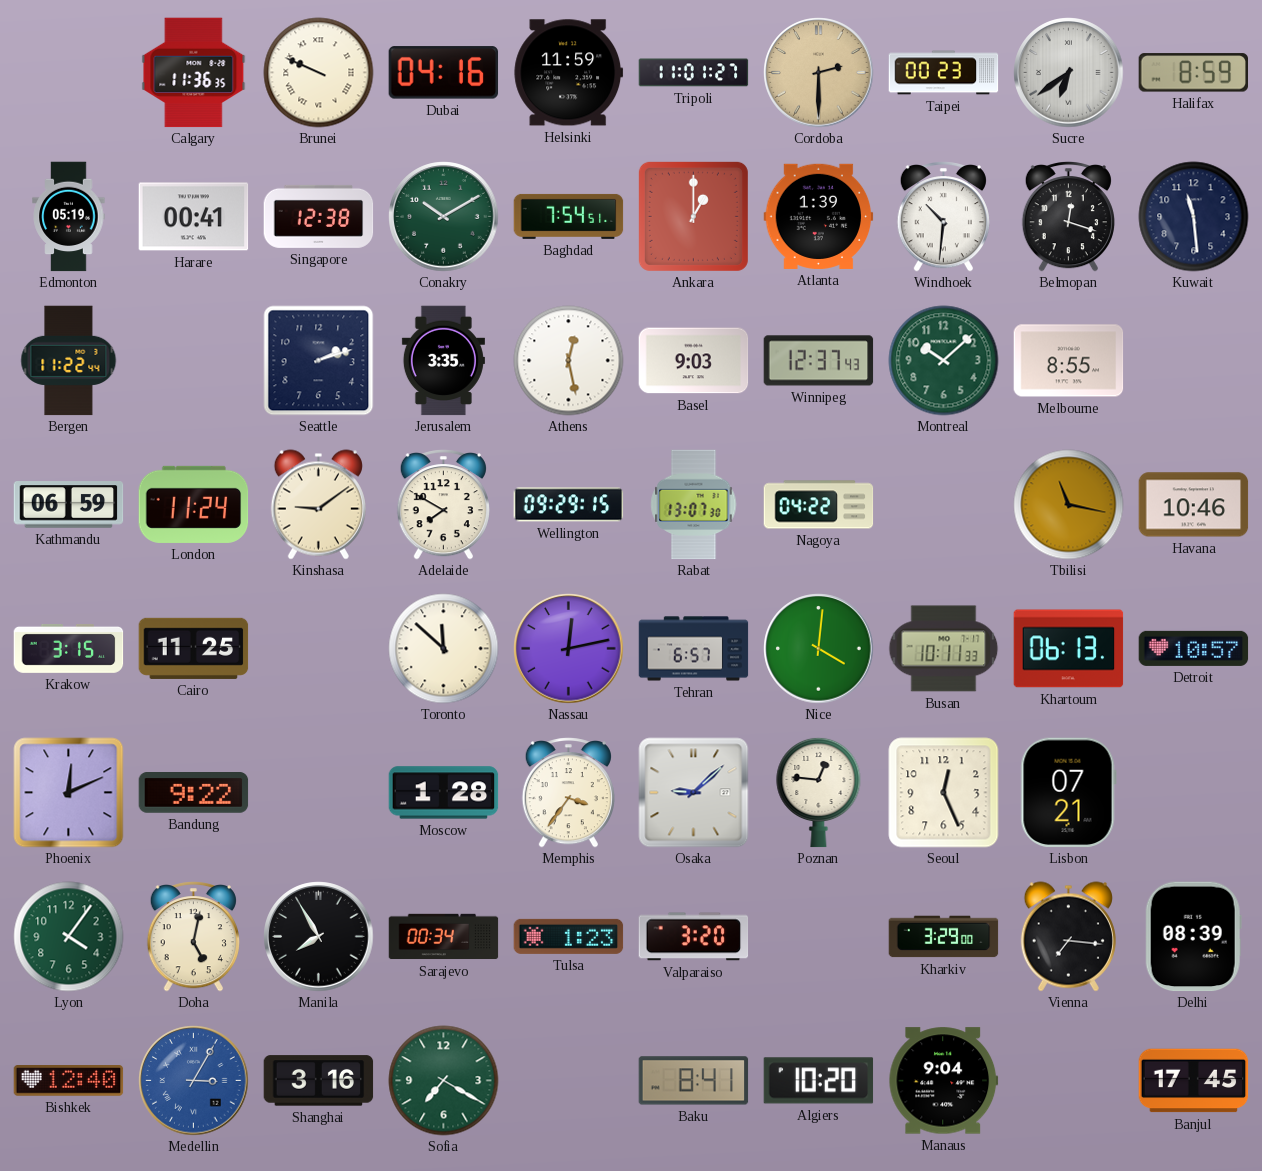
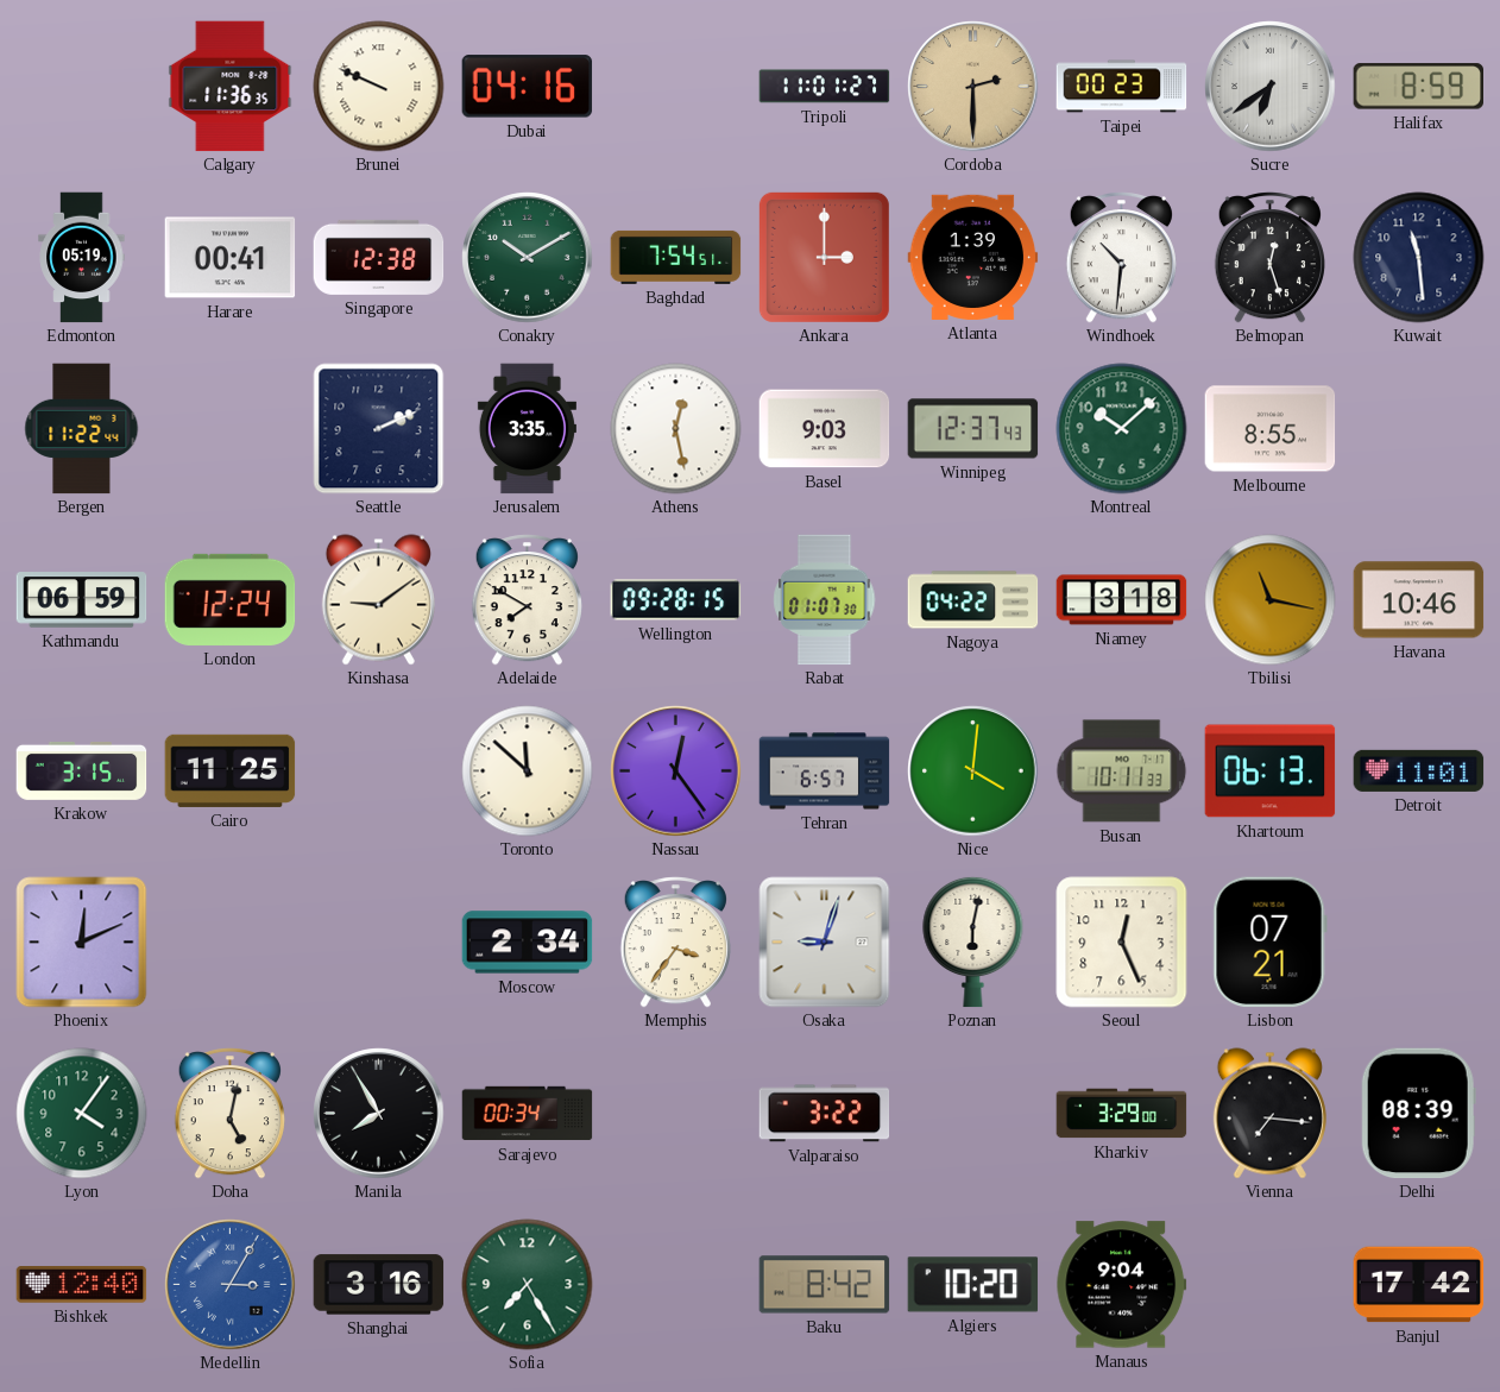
Helsinki: 11:59 -> none
Ankara: 1:00 -> 3:00
Belmopan: 12:18 -> 12:27
Seattle: 2:12 -> 2:11
London: 11:24 -> 12:24
Wellington: 09:29 -> 09:28
Rabat: 13:07 -> 01:07
Niamey: none -> 3:18
Nassau: 12:13 -> 12:24
Detroit: 10:57 -> 11:01
Bandung: 9:22 -> none
Moscow: 1:28 -> 2:34
Osaka: 9:08 -> 9:03
Poznan: 12:46 -> 6:02
Tulsa: 1:23 -> none
Valparaiso: 3:20 -> 3:22
Sofia: 7:20 -> 7:25
Baku: 8:41 -> 8:42
Banjul: 17:45 -> 17:42
